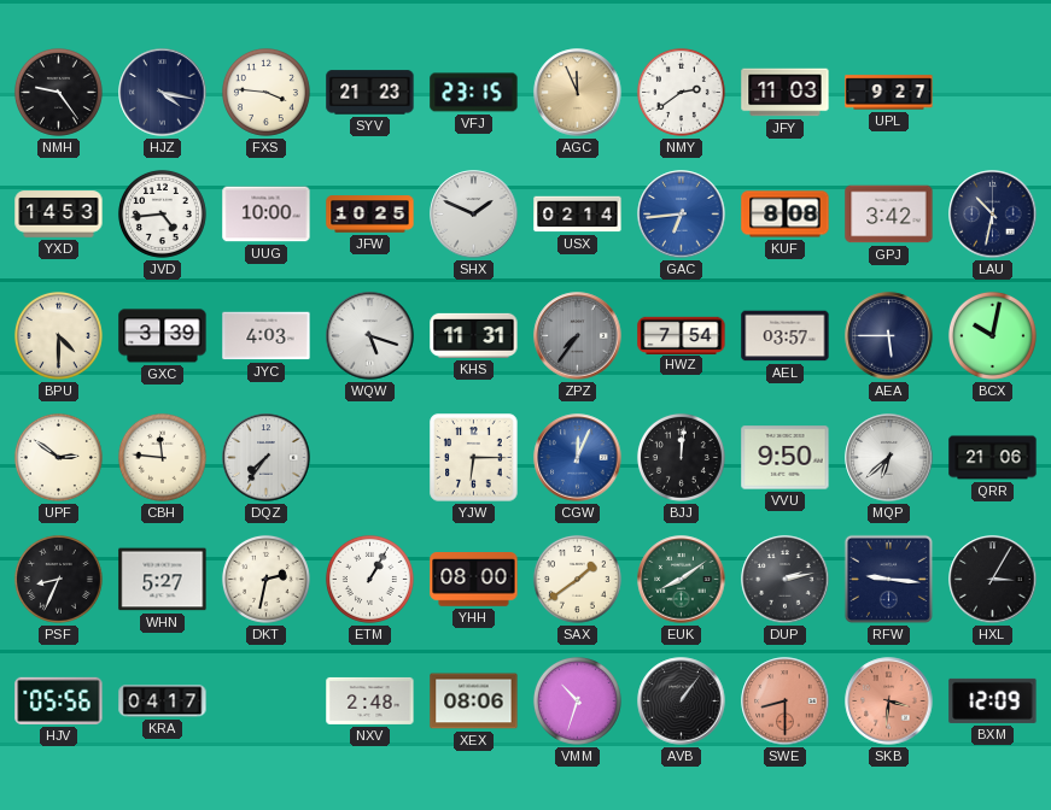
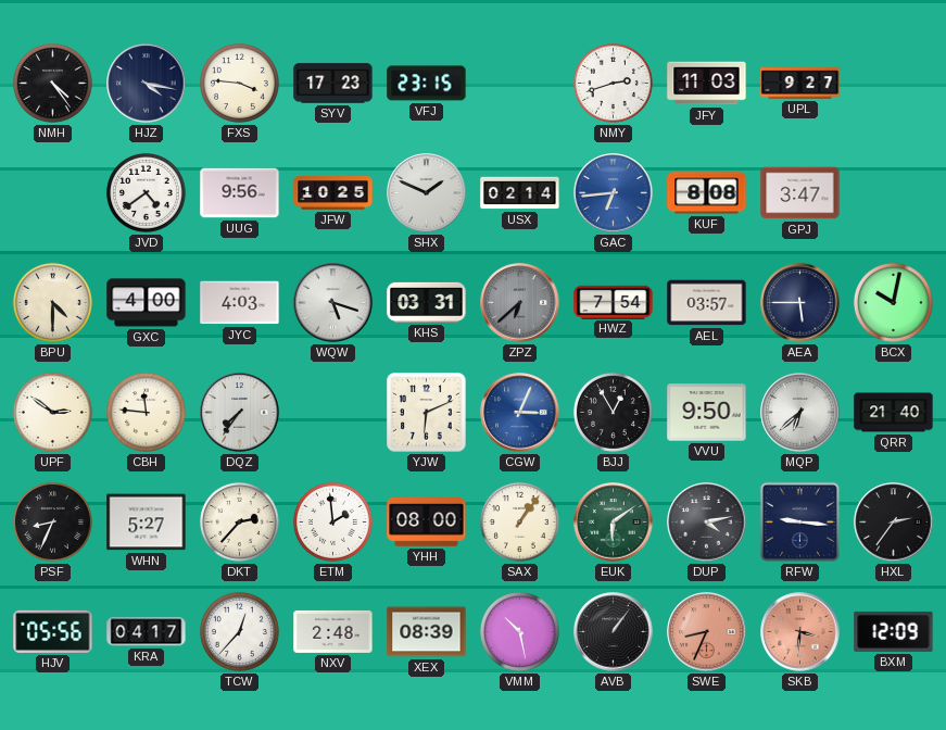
NMH: 9:24 -> 4:24
SYV: 21:23 -> 17:23
AGC: 11:56 -> none
NMY: 2:39 -> 2:42
YXD: 14:53 -> none
JVD: 4:44 -> 4:39
UUG: 10:00 -> 9:56
GPJ: 3:42 -> 3:47
LAU: 10:32 -> none
GXC: 3:39 -> 4:00
KHS: 11:31 -> 03:31
ZPZ: 7:36 -> 6:38
YJW: 6:15 -> 6:11
CGW: 12:04 -> 3:04
BJJ: 12:01 -> 12:55
QRR: 21:06 -> 21:40
DKT: 2:32 -> 2:37
ETM: 1:05 -> 1:59
SAX: 1:39 -> 1:06
EUK: 8:09 -> 6:09
DUP: 2:13 -> 4:13
HXL: 3:05 -> 2:36
TCW: none -> 12:37
XEX: 08:06 -> 08:39
VMM: 10:33 -> 10:28
SWE: 8:30 -> 8:34
